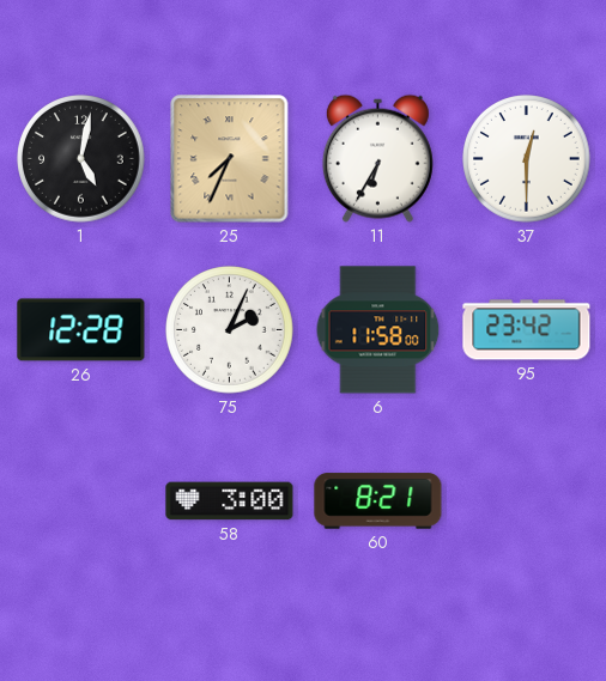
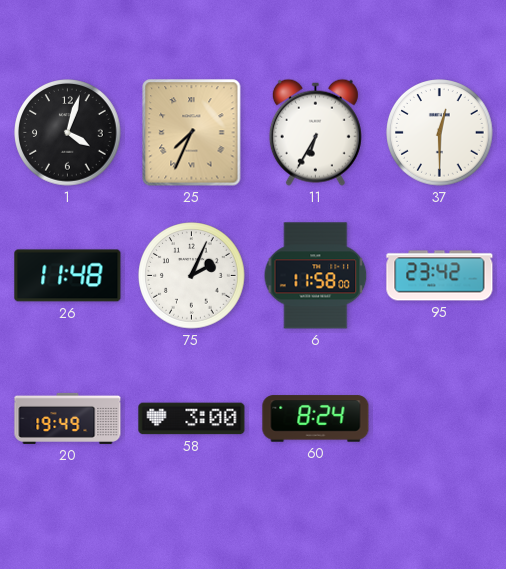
1: 5:02 -> 4:03
26: 12:28 -> 11:48
20: none -> 19:49
60: 8:21 -> 8:24
